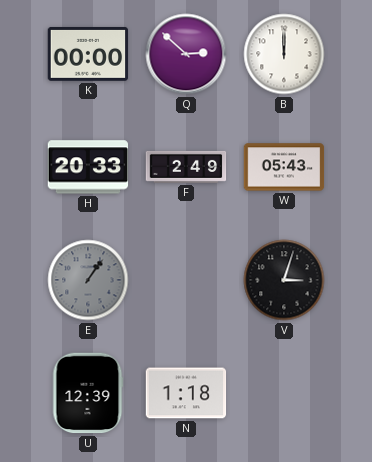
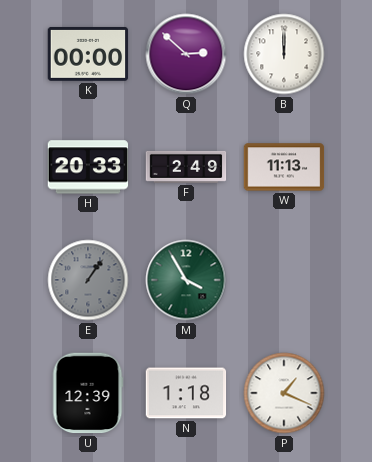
W: 05:43 -> 11:13
M: none -> 3:55
V: 3:03 -> none
P: none -> 1:19
